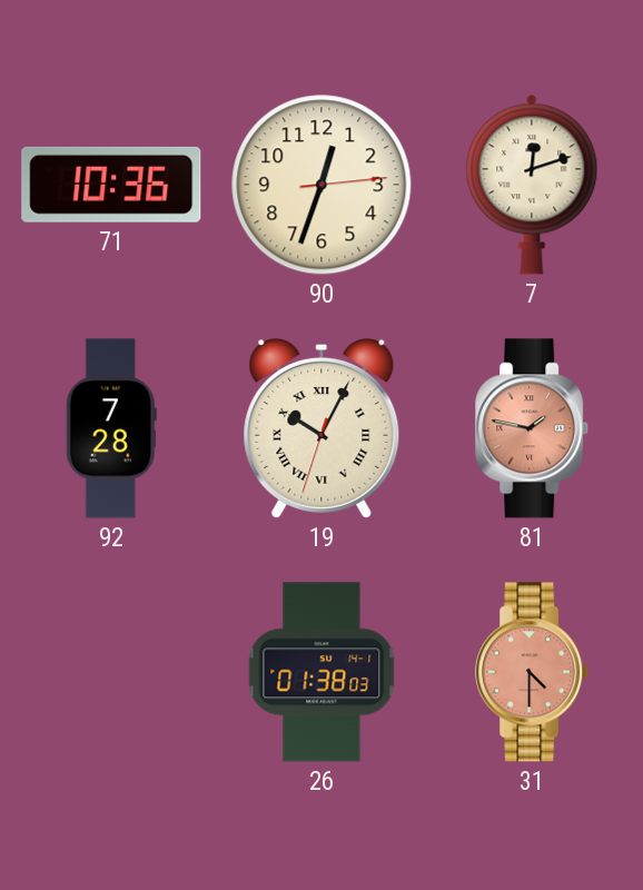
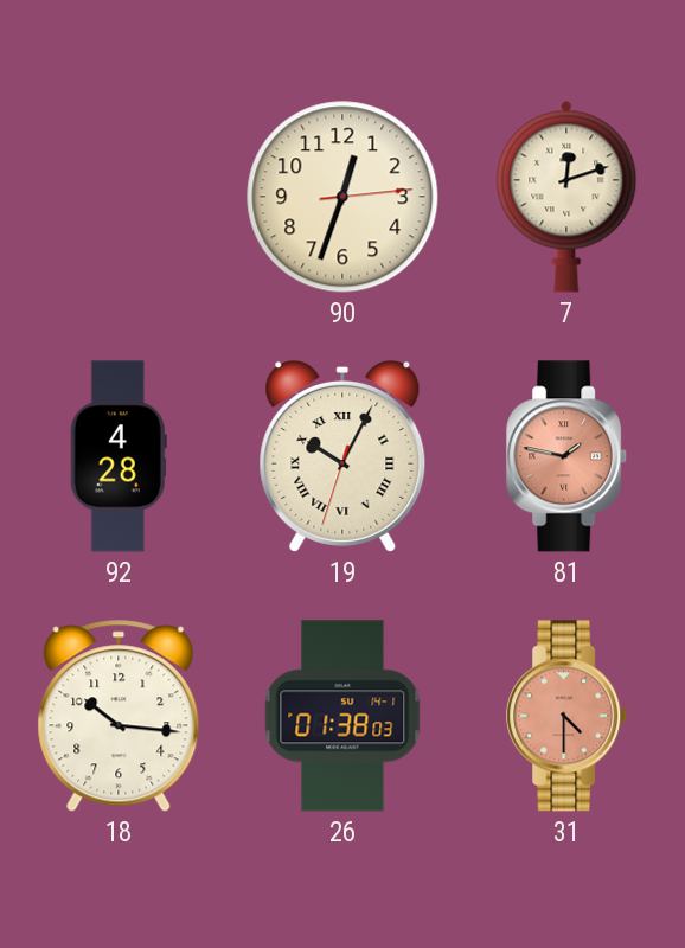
71: 10:36 -> none
92: 7:28 -> 4:28
18: none -> 10:16
